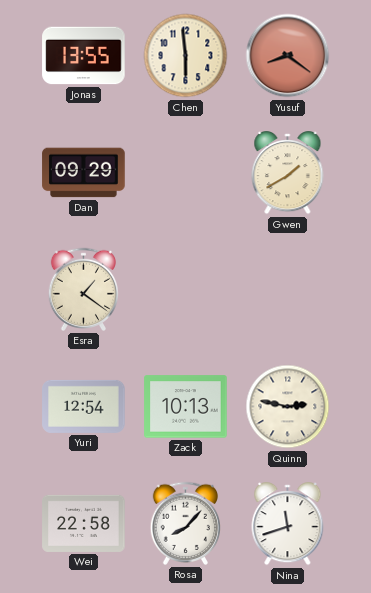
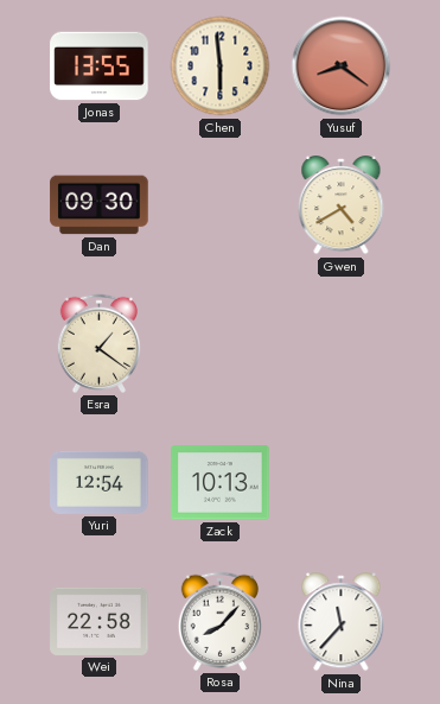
Dan: 09:29 -> 09:30
Gwen: 1:40 -> 4:40
Quinn: 2:47 -> none
Nina: 11:42 -> 11:37
